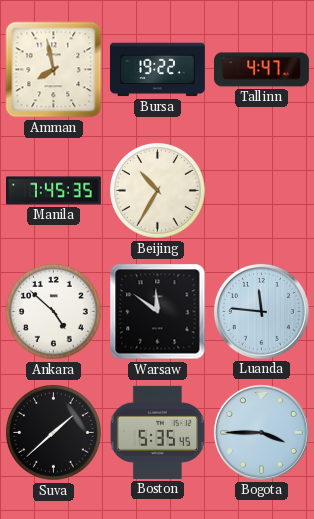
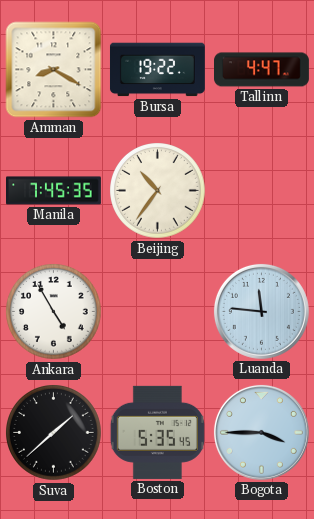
Amman: 7:58 -> 8:20
Beijing: 10:35 -> 10:36
Ankara: 4:52 -> 4:55
Warsaw: 11:51 -> none
